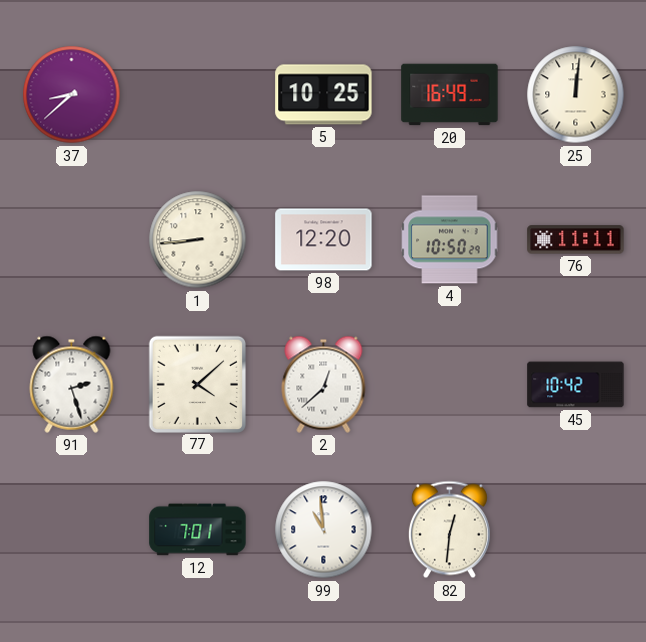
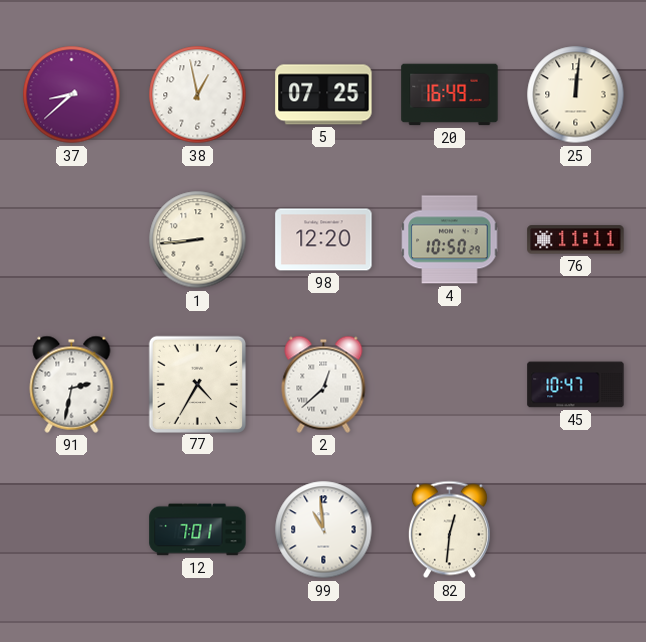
38: none -> 12:58
5: 10:25 -> 07:25
91: 2:27 -> 2:32
77: 4:08 -> 4:35
45: 10:42 -> 10:47
